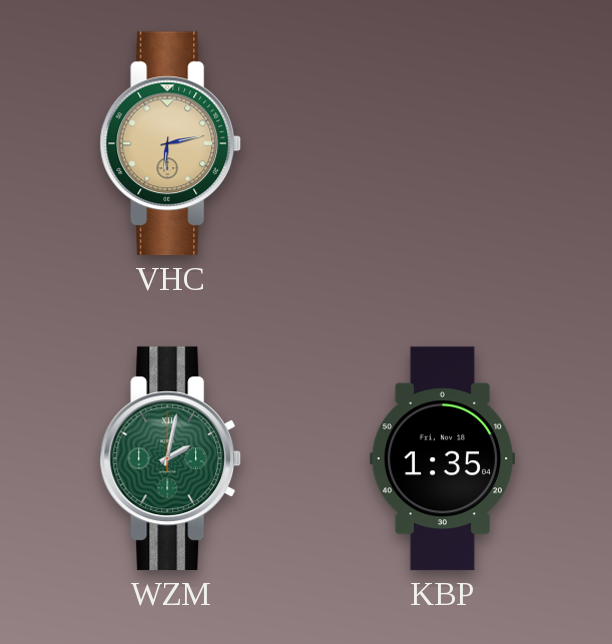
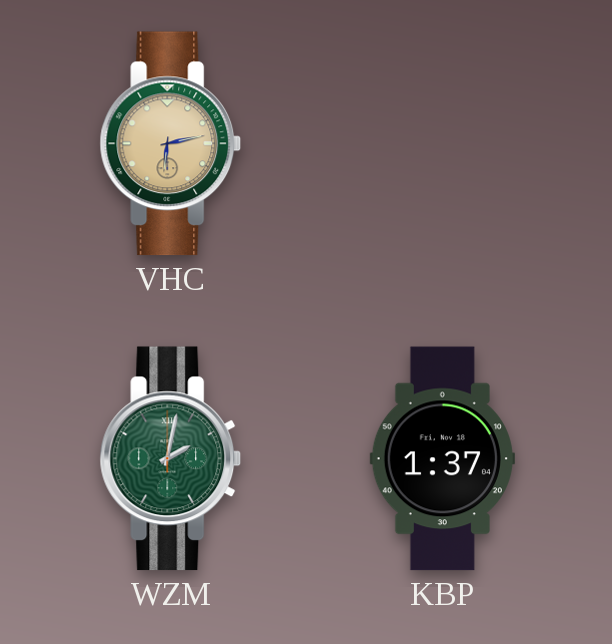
KBP: 1:35 -> 1:37
